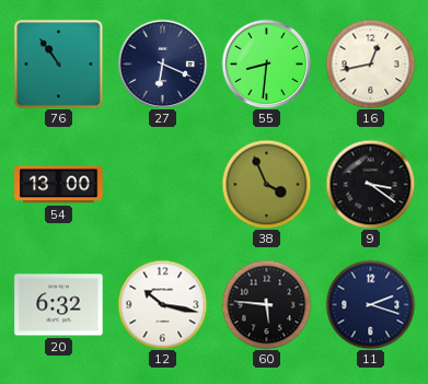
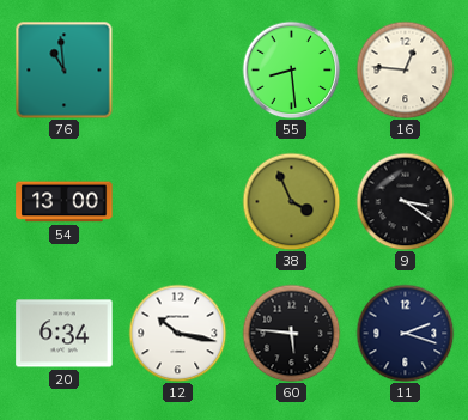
76: 10:54 -> 10:59
27: 6:19 -> none
55: 8:31 -> 8:29
16: 12:43 -> 12:46
20: 6:32 -> 6:34
